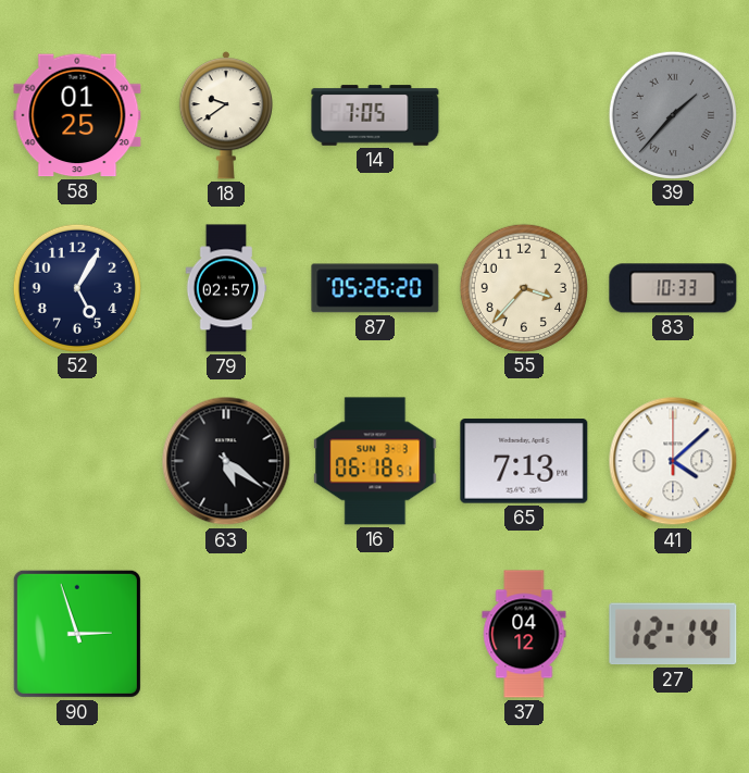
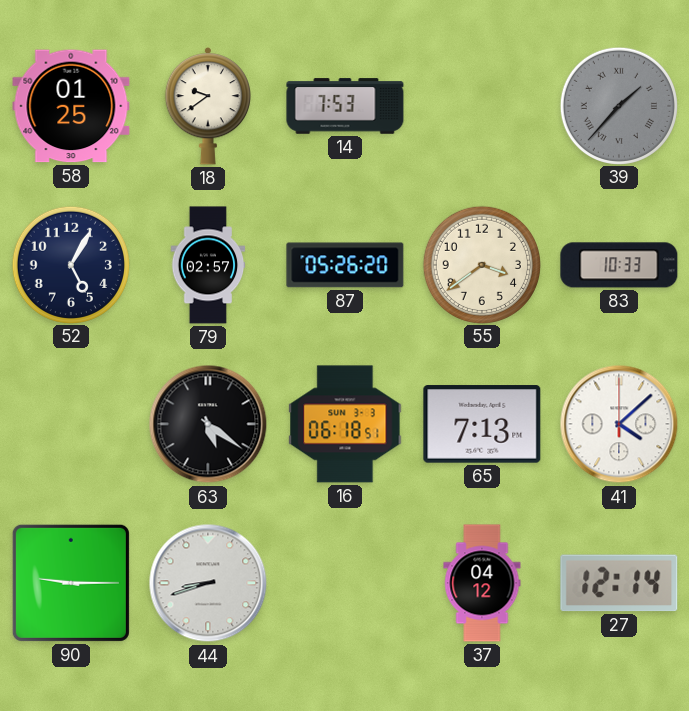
14: 7:05 -> 7:53
55: 3:37 -> 3:39
90: 2:57 -> 9:15
44: none -> 8:42
